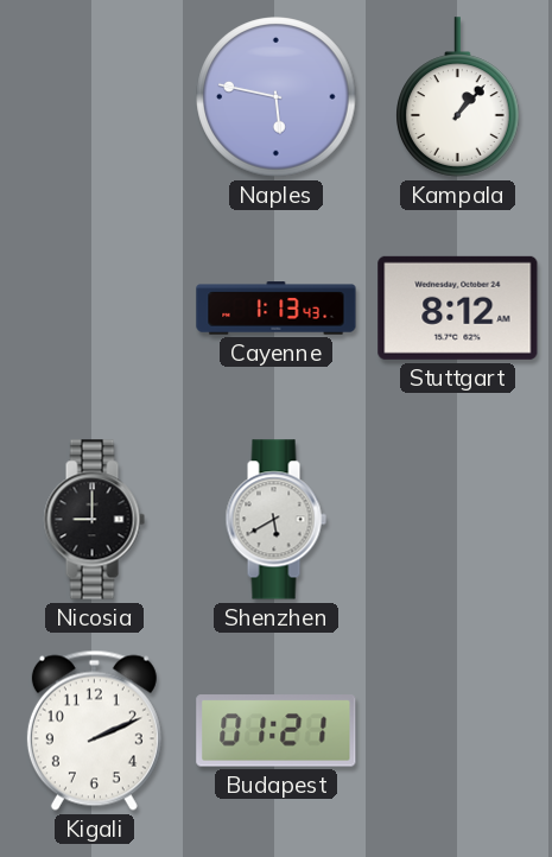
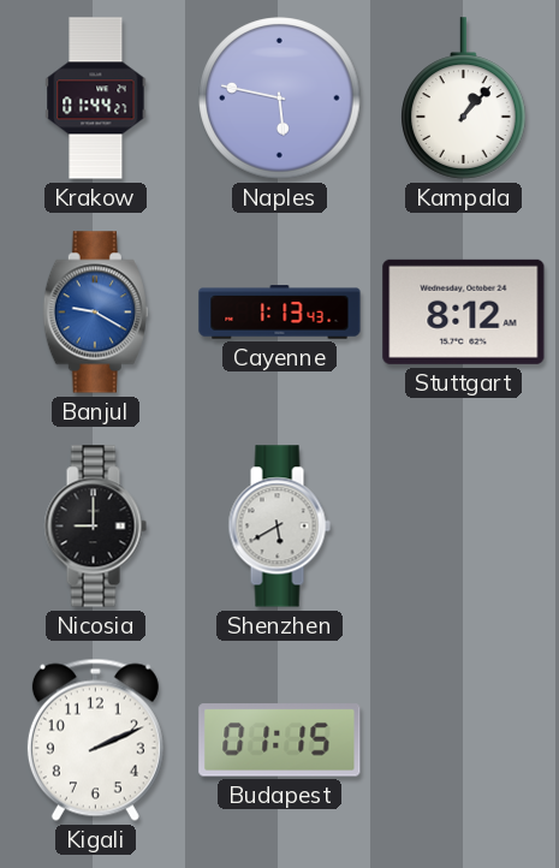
Krakow: none -> 01:44
Banjul: none -> 9:20
Budapest: 01:21 -> 01:15
